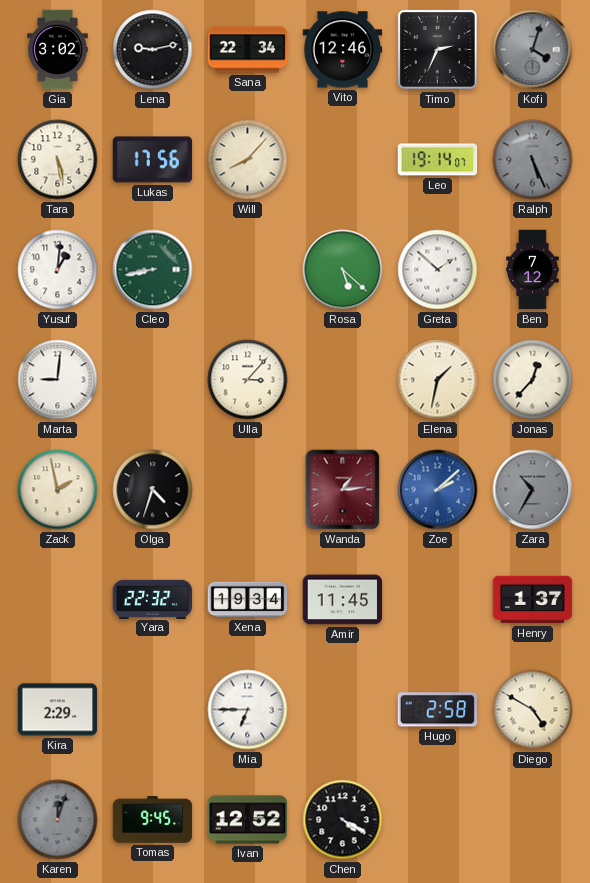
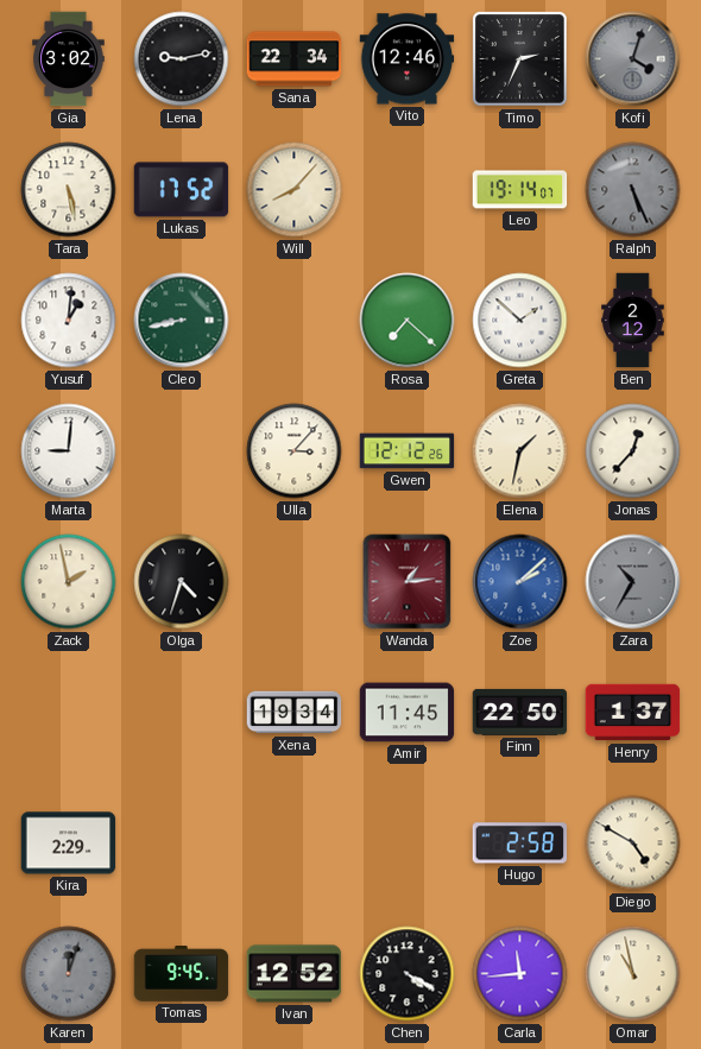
Lukas: 17:56 -> 17:52
Rosa: 5:22 -> 7:22
Ben: 7:12 -> 2:12
Gwen: none -> 12:12
Yara: 22:32 -> none
Finn: none -> 22:50
Mia: 6:45 -> none
Carla: none -> 11:44
Omar: none -> 10:58
